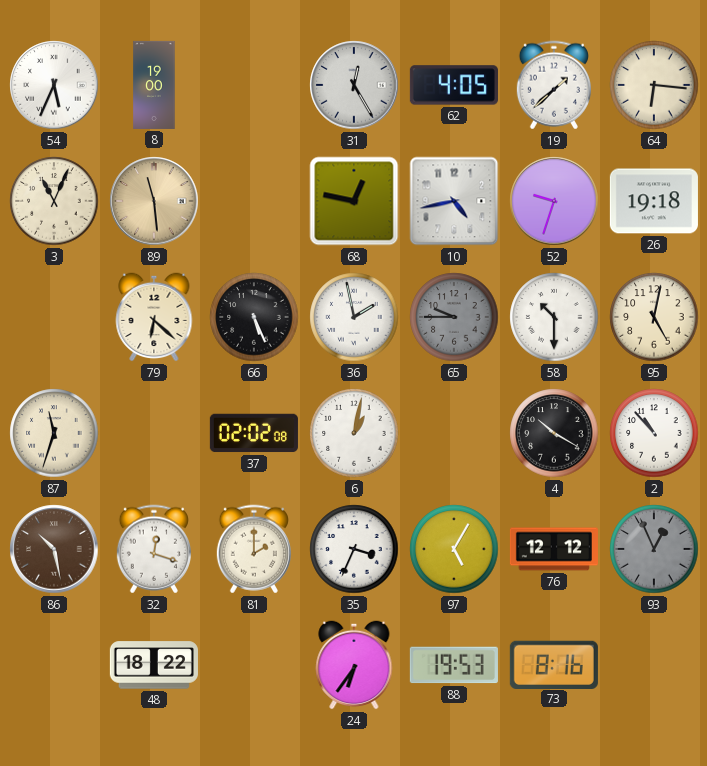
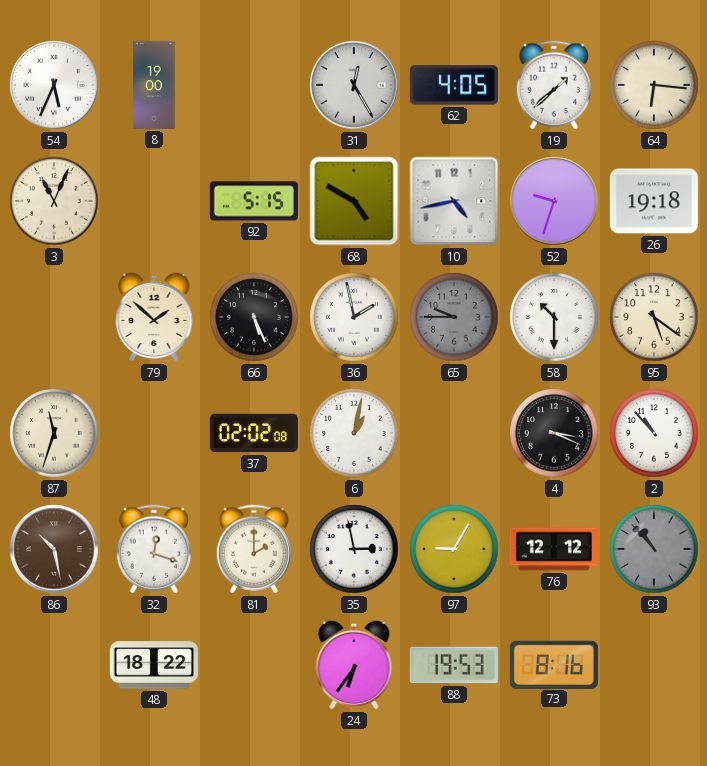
89: 11:29 -> none
92: none -> 5:15
68: 12:47 -> 4:50
79: 6:22 -> 1:52
95: 5:02 -> 5:21
4: 10:20 -> 3:19
35: 3:34 -> 2:58
97: 5:05 -> 9:05
93: 12:56 -> 10:53
